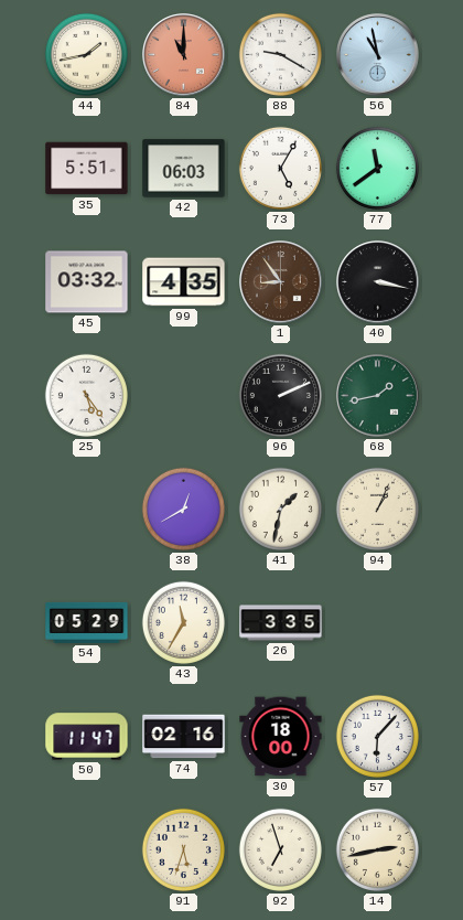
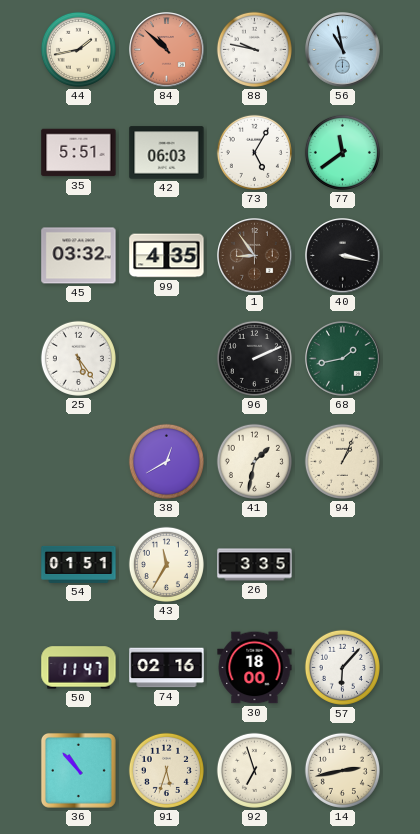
84: 11:00 -> 10:52
88: 9:20 -> 9:47
54: 05:29 -> 01:51
36: none -> 10:53
